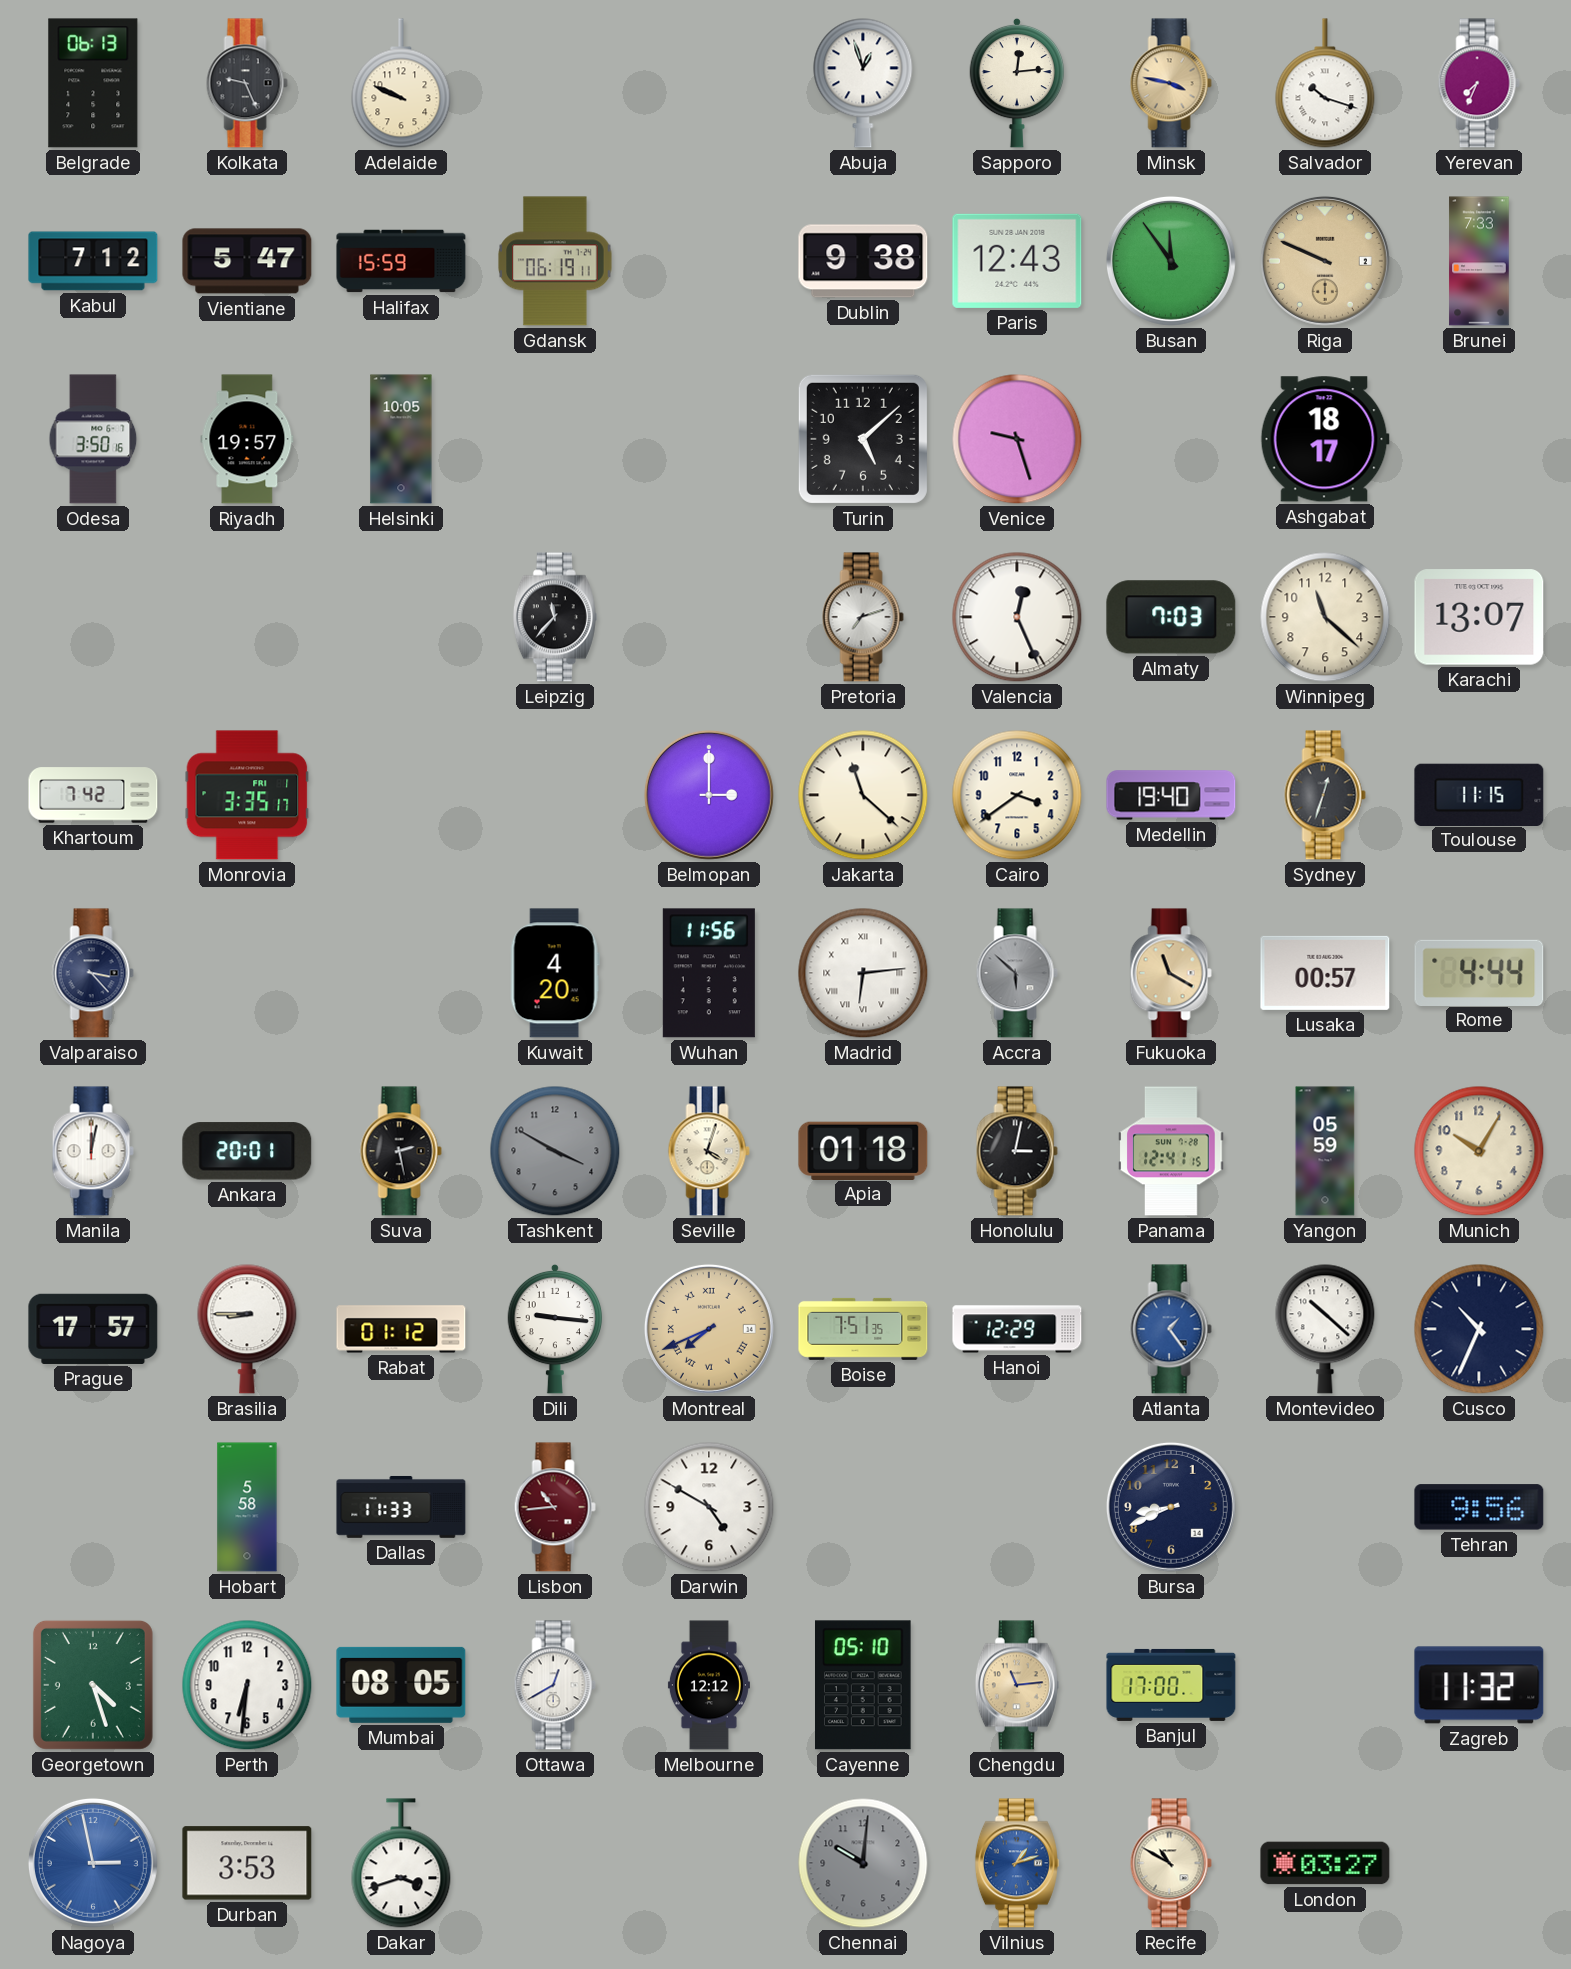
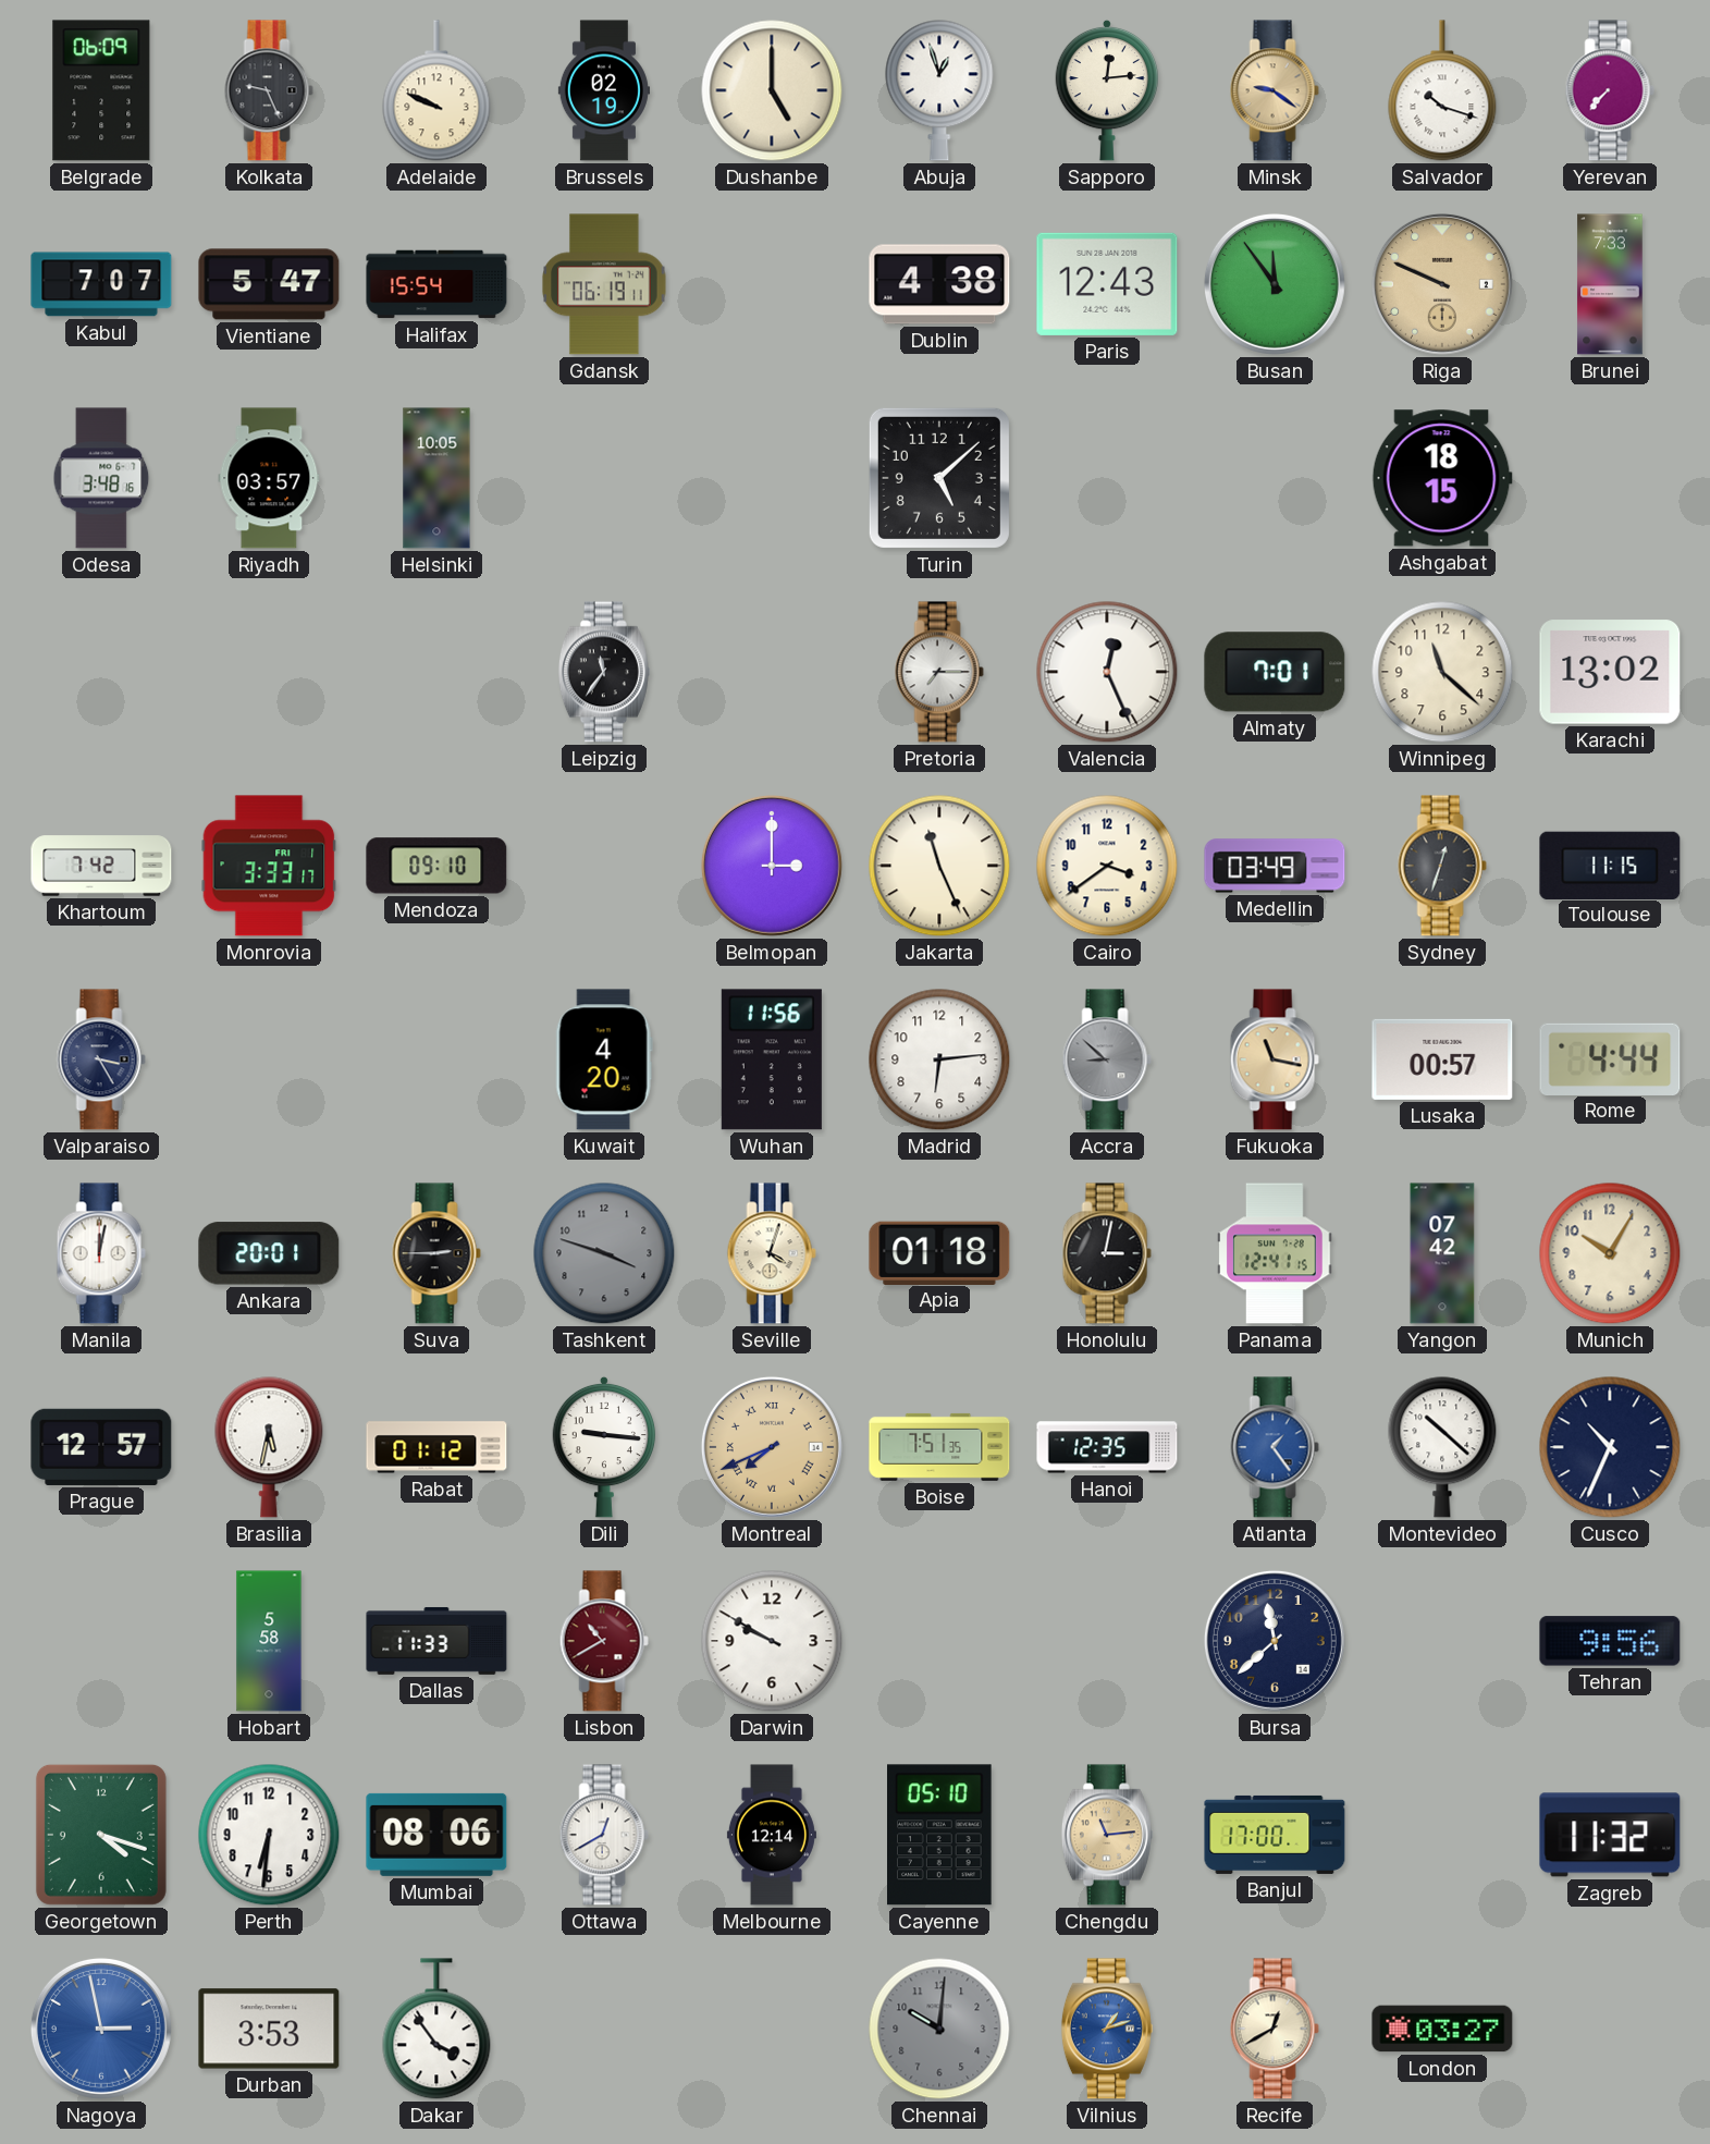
Belgrade: 06:13 -> 06:09
Brussels: none -> 02:19
Dushanbe: none -> 5:00
Minsk: 3:47 -> 9:21
Yerevan: 7:34 -> 7:37
Kabul: 7:12 -> 7:07
Halifax: 15:59 -> 15:54
Dublin: 9:38 -> 4:38
Odesa: 3:50 -> 3:48
Riyadh: 19:57 -> 03:57
Venice: 9:27 -> none
Ashgabat: 18:17 -> 18:15
Leipzig: 11:37 -> 11:36
Pretoria: 7:12 -> 7:15
Almaty: 7:03 -> 7:01
Karachi: 13:07 -> 13:02
Monrovia: 3:35 -> 3:33
Mendoza: none -> 09:10
Jakarta: 11:22 -> 11:26
Medellin: 19:40 -> 03:49
Valparaiso: 3:23 -> 3:25
Madrid numerals: Roman -> Arabic
Accra: 5:52 -> 8:52
Fukuoka: 11:20 -> 11:17
Suva: 2:28 -> 2:45
Tashkent: 3:50 -> 3:48
Yangon: 05:59 -> 07:42
Prague: 17:57 -> 12:57
Brasilia: 8:45 -> 5:32
Hanoi: 12:29 -> 12:35
Lisbon: 10:44 -> 10:40
Darwin: 4:50 -> 9:50
Bursa: 8:41 -> 11:38
Georgetown: 4:27 -> 4:18
Mumbai: 08:05 -> 08:06
Melbourne: 12:12 -> 12:14
Dakar: 3:42 -> 3:54
Recife: 10:50 -> 12:40
